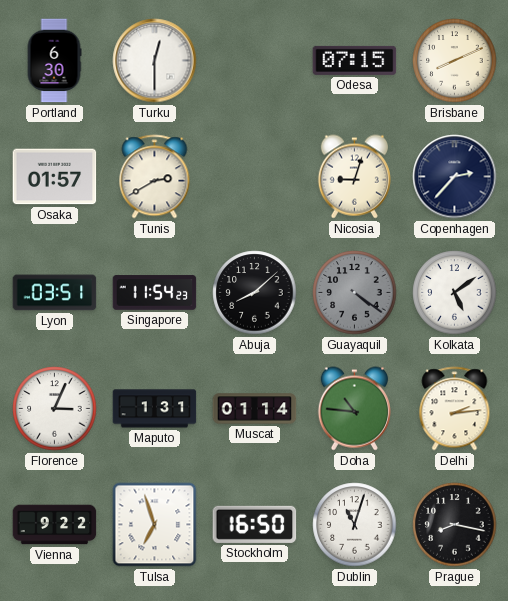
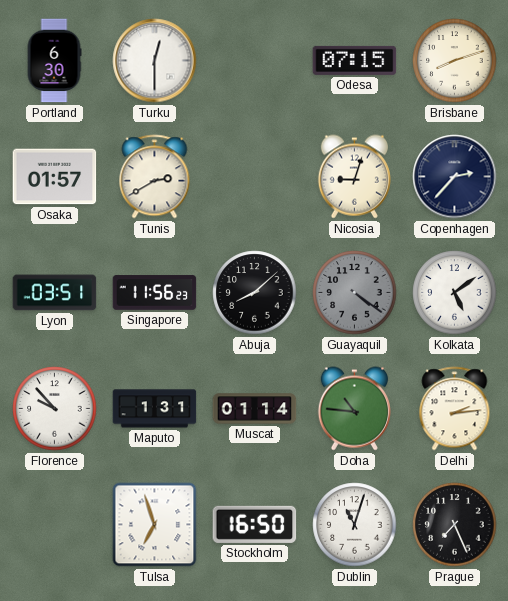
Brisbane: 8:11 -> 8:12
Singapore: 11:54 -> 11:56
Florence: 3:04 -> 9:53
Vienna: 9:22 -> none
Prague: 8:17 -> 7:26
